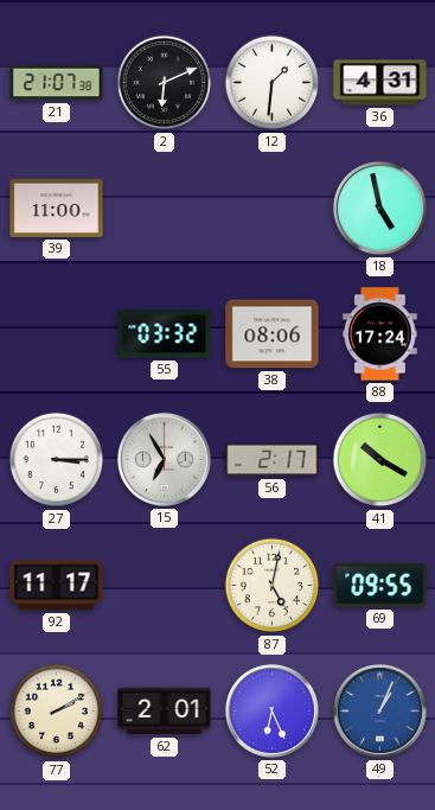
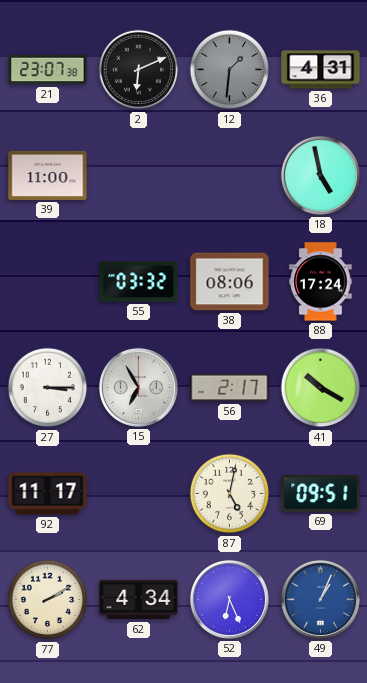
21: 21:07 -> 23:07
12 dial: white -> grey
69: 09:55 -> 09:51
62: 2:01 -> 4:34
